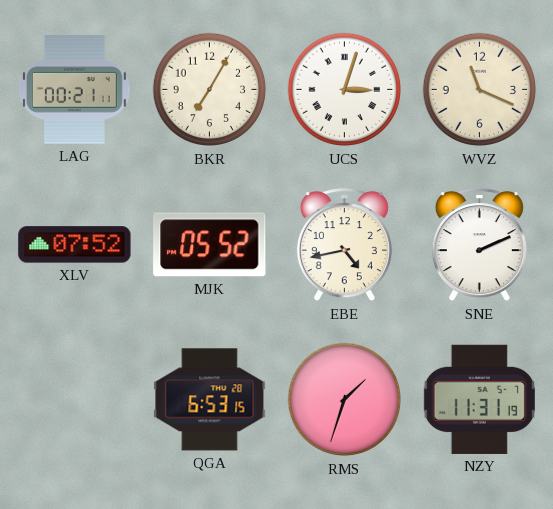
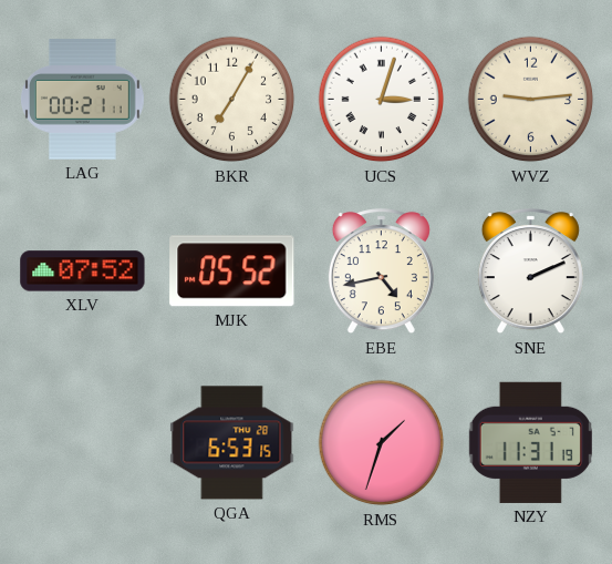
WVZ: 11:19 -> 9:14
